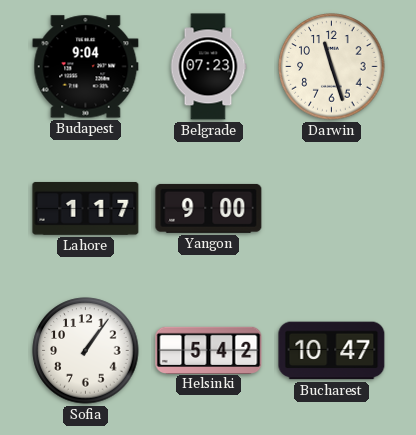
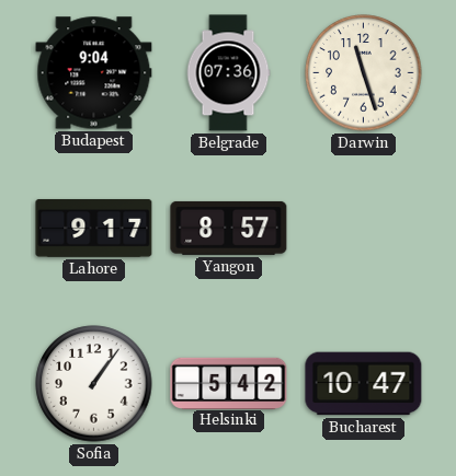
Belgrade: 07:23 -> 07:36
Lahore: 1:17 -> 9:17
Yangon: 9:00 -> 8:57
